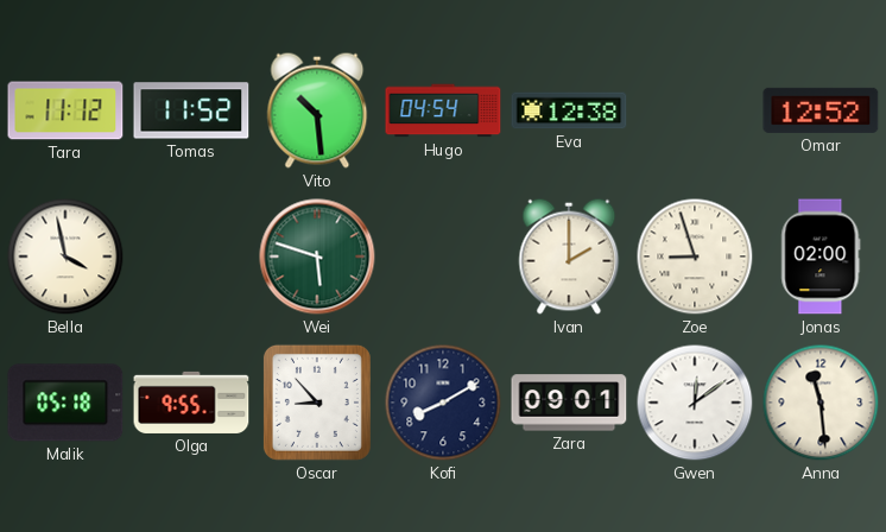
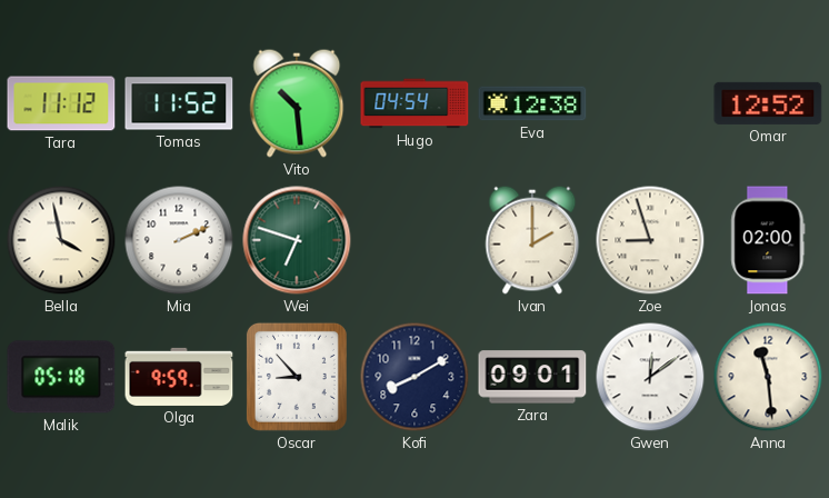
Mia: none -> 2:11
Wei: 5:48 -> 6:48
Olga: 9:55 -> 9:59
